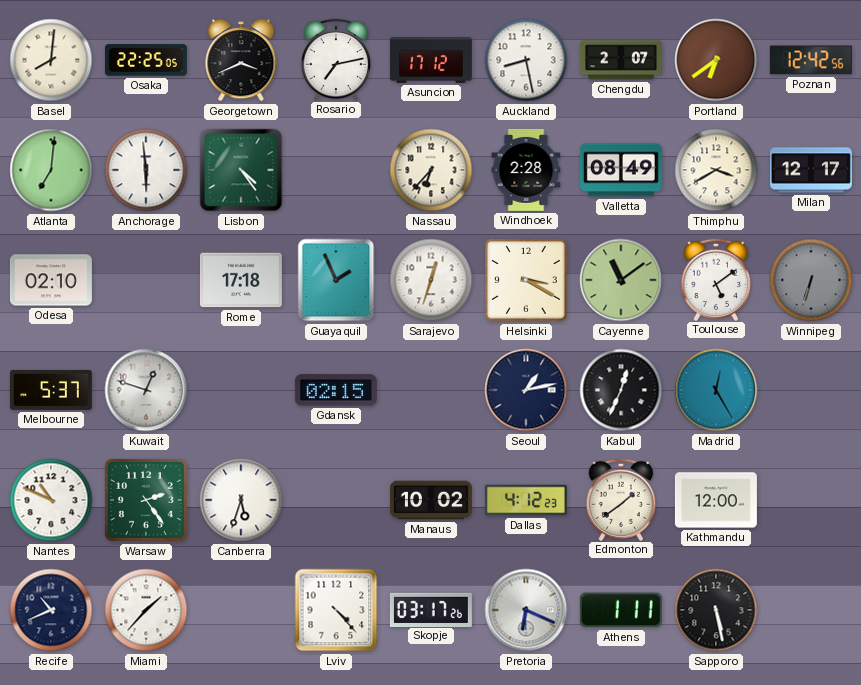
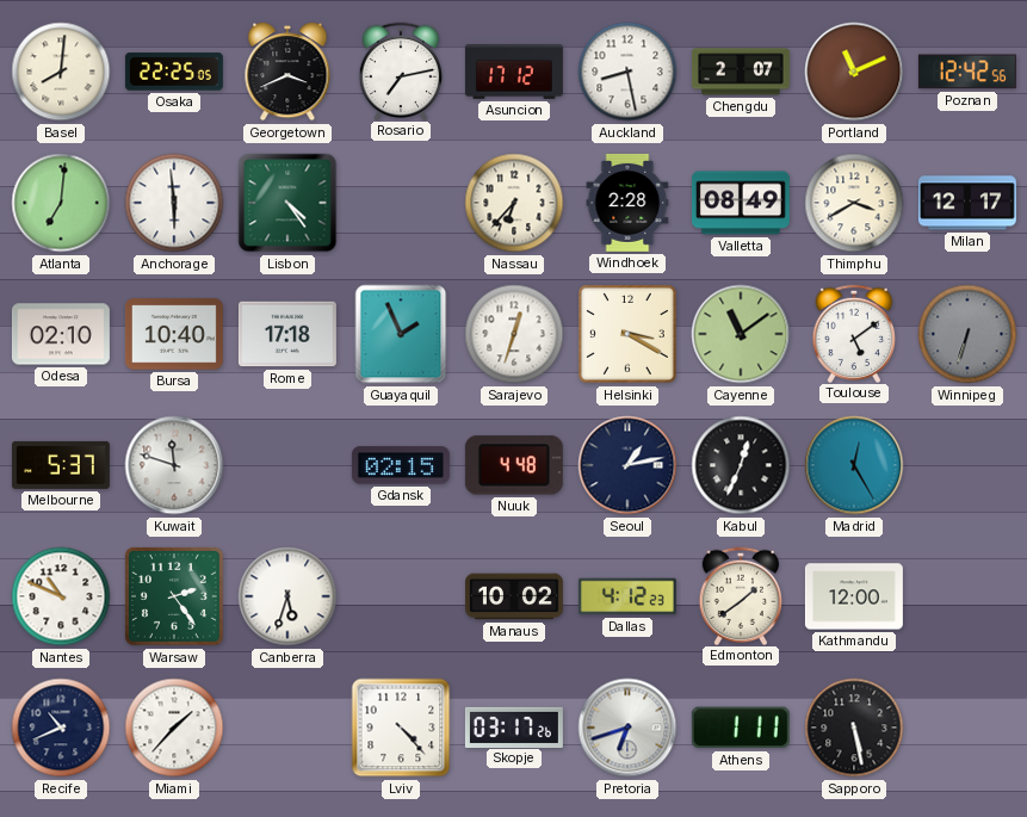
Portland: 6:39 -> 11:11
Bursa: none -> 10:40
Kuwait: 12:48 -> 11:48
Nuuk: none -> 4:48
Pretoria: 6:19 -> 6:42
